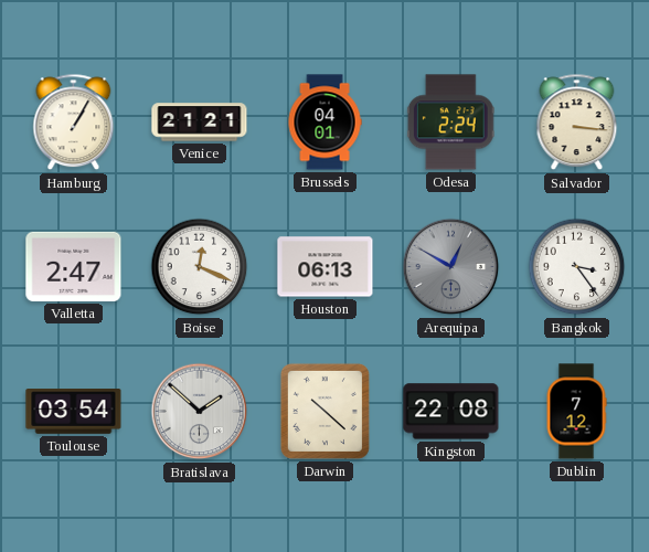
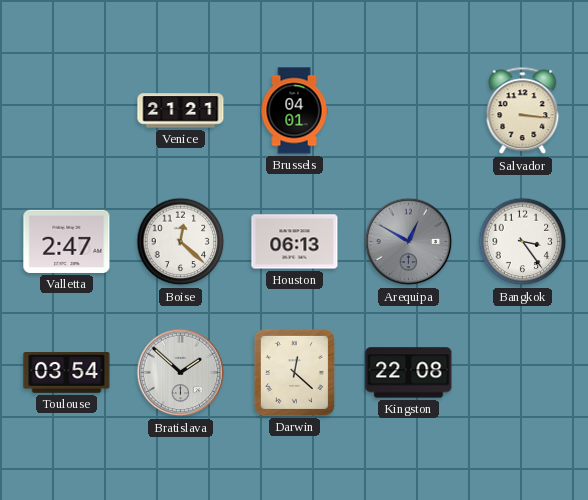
Hamburg: 1:05 -> none
Odesa: 2:24 -> none
Boise: 12:19 -> 12:22
Darwin: 10:22 -> 12:22
Dublin: 7:12 -> none
